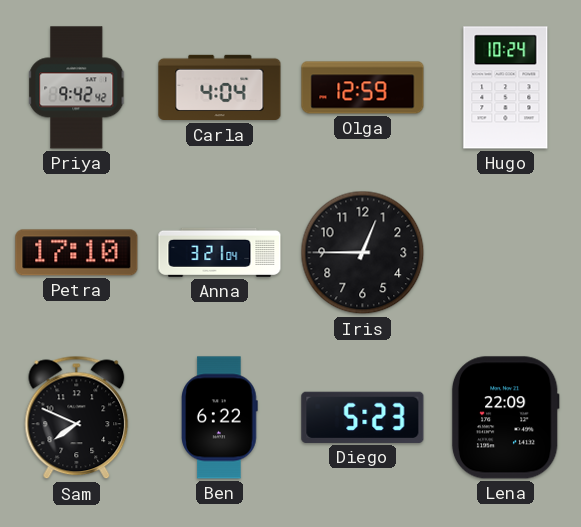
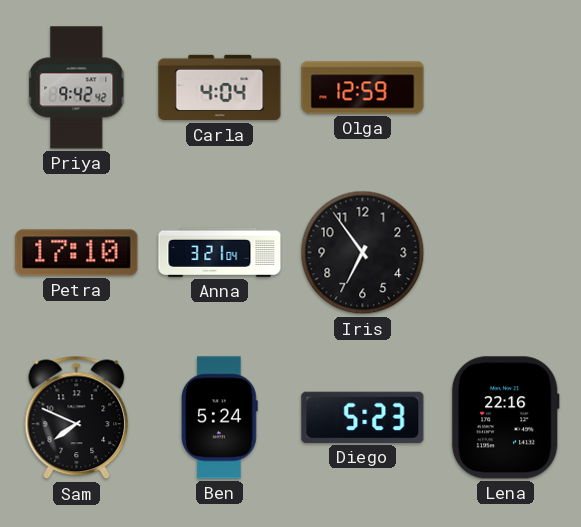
Hugo: 10:24 -> none
Iris: 12:45 -> 6:54
Ben: 6:22 -> 5:24
Lena: 22:09 -> 22:16
